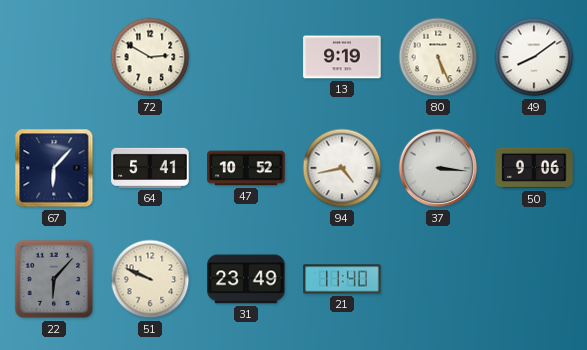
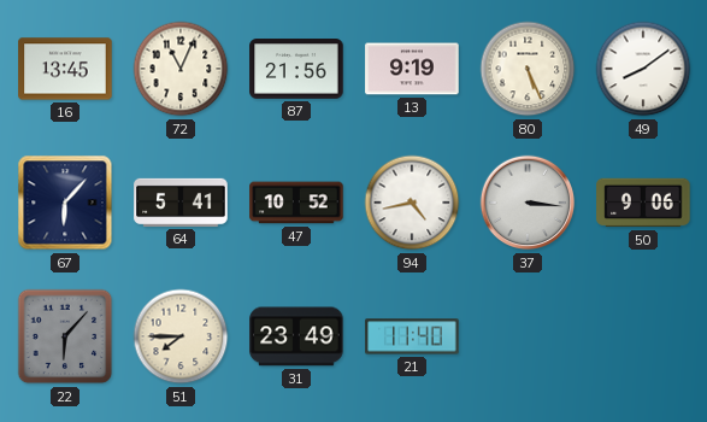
16: none -> 13:45
72: 2:50 -> 11:04
87: none -> 21:56
51: 9:49 -> 7:45
